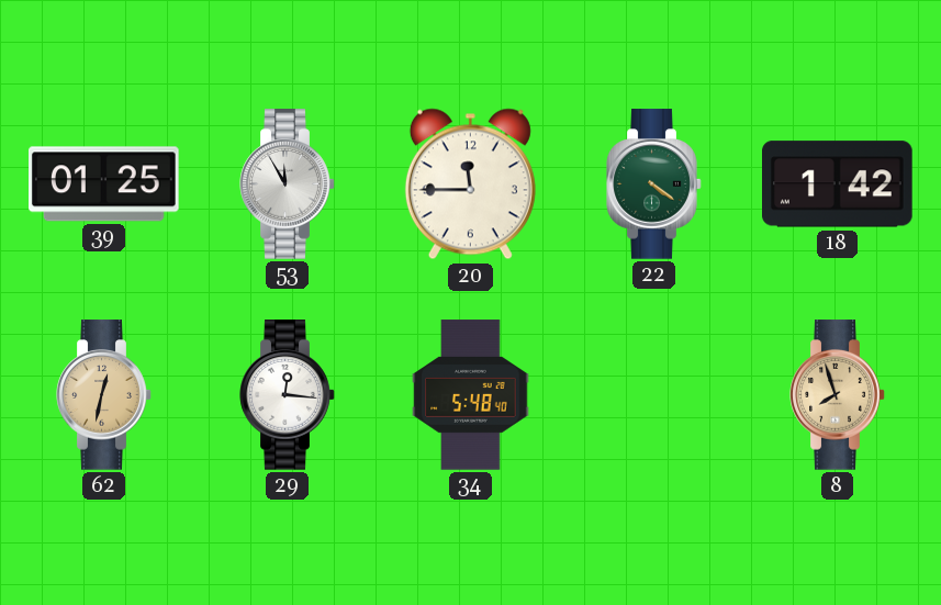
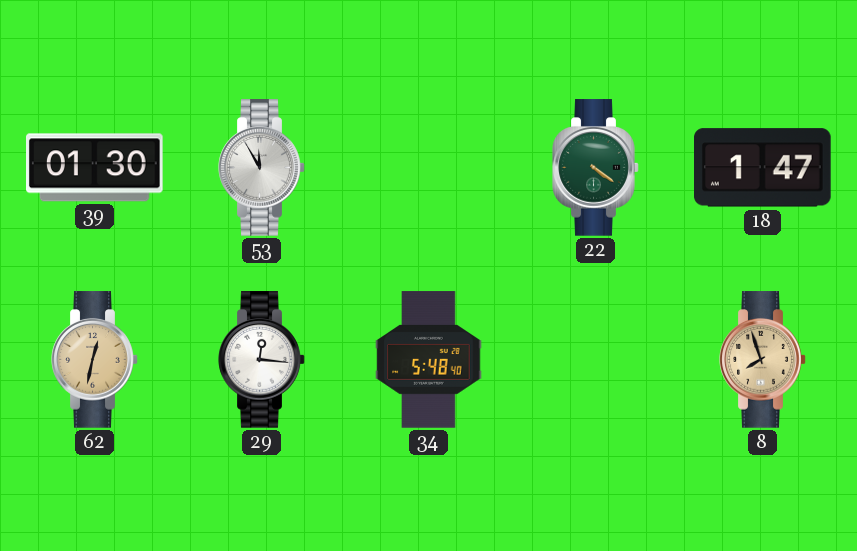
39: 01:25 -> 01:30
20: 11:45 -> none
18: 1:42 -> 1:47
